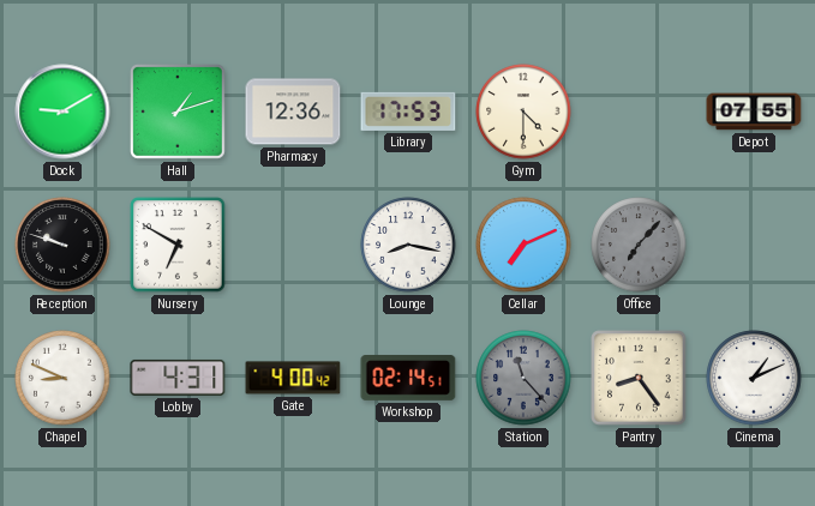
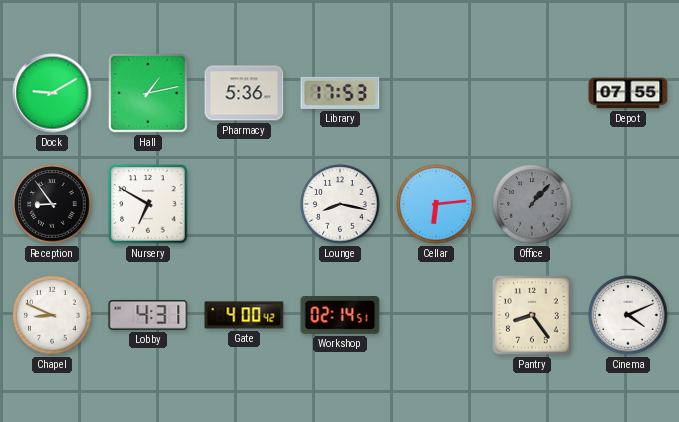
Hall: 1:12 -> 1:13
Pharmacy: 12:36 -> 5:36
Gym: 4:30 -> none
Reception: 9:48 -> 8:54
Cellar: 7:11 -> 6:14
Office: 7:07 -> 1:07
Station: 11:23 -> none
Cinema: 1:11 -> 4:11
